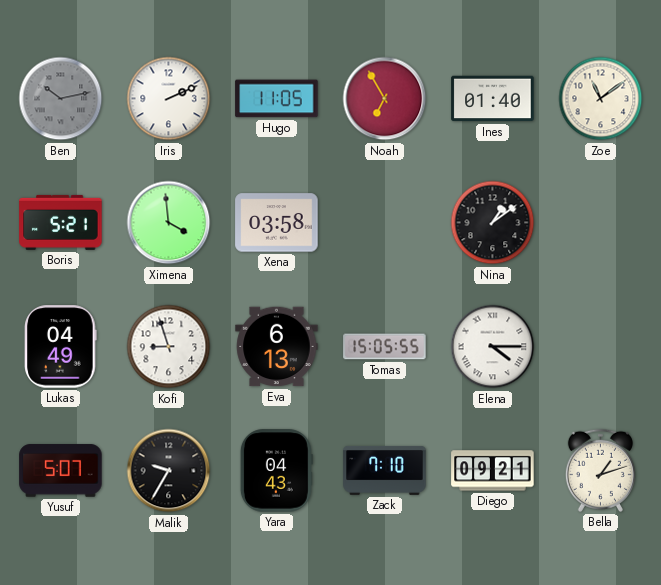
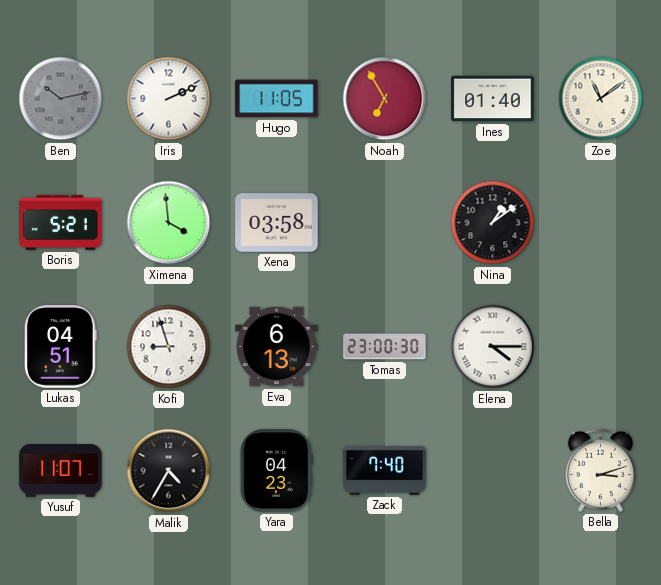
Lukas: 04:49 -> 04:51
Tomas: 15:05 -> 23:00
Yusuf: 5:07 -> 11:07
Malik: 9:35 -> 4:35
Yara: 04:43 -> 04:23
Zack: 7:10 -> 7:40
Diego: 09:21 -> none
Bella: 1:12 -> 3:12
